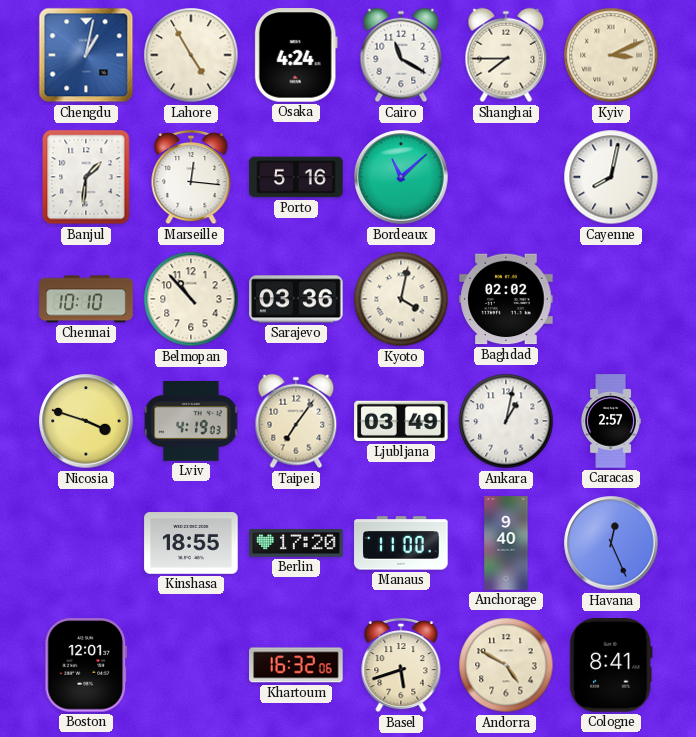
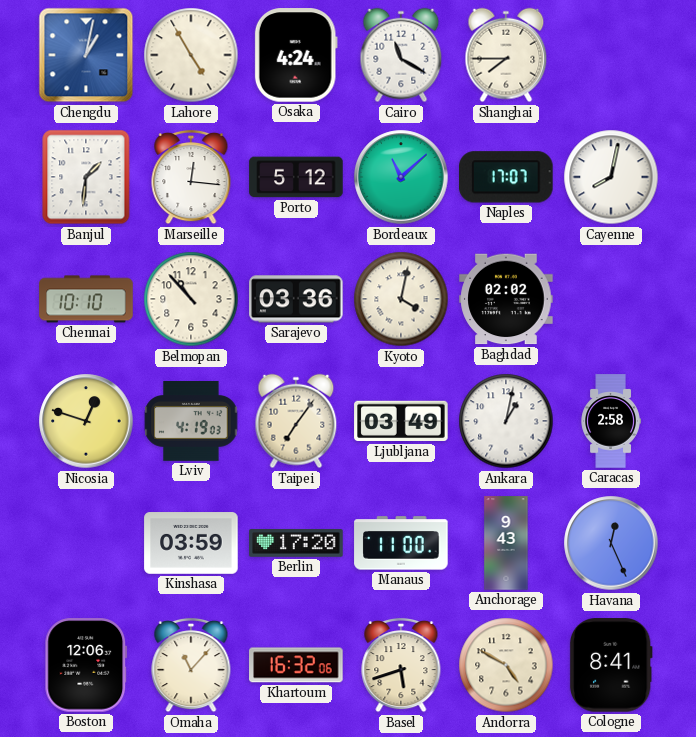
Kyiv: 3:11 -> none
Porto: 5:16 -> 5:12
Naples: none -> 17:07
Nicosia: 3:48 -> 12:48
Caracas: 2:57 -> 2:58
Kinshasa: 18:55 -> 03:59
Anchorage: 9:40 -> 9:43
Boston: 12:01 -> 12:06
Omaha: none -> 11:07
